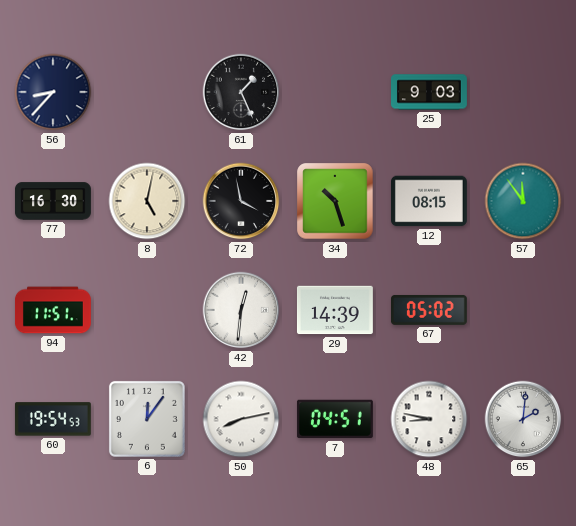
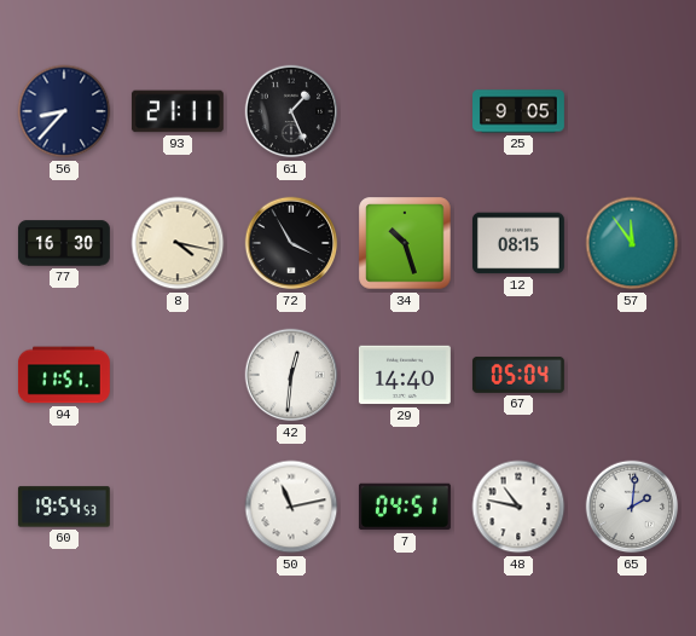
93: none -> 21:11
25: 9:03 -> 9:05
8: 5:02 -> 4:17
72: 3:58 -> 3:55
29: 14:39 -> 14:40
67: 05:02 -> 05:04
6: 12:06 -> none
50: 8:13 -> 11:13
48: 8:47 -> 10:47
